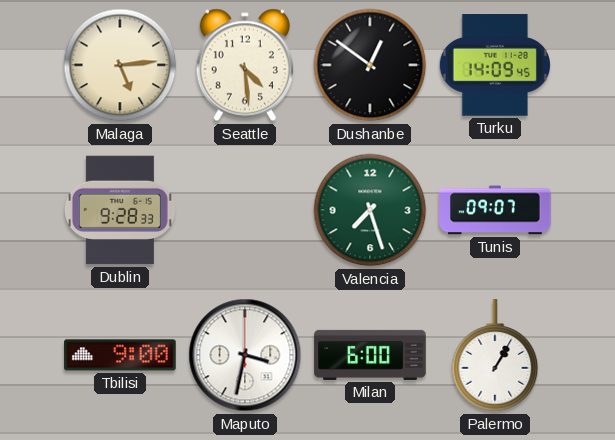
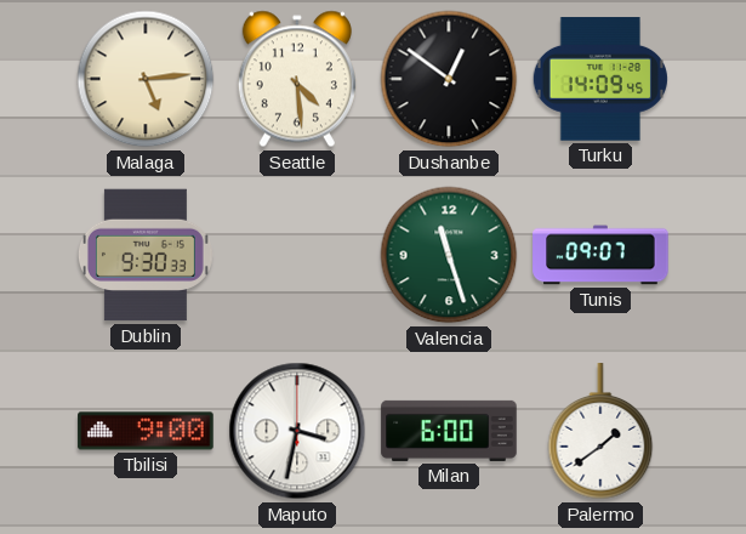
Dublin: 9:28 -> 9:30
Valencia: 7:27 -> 11:27
Palermo: 1:05 -> 1:39
